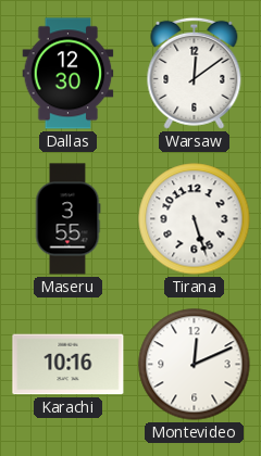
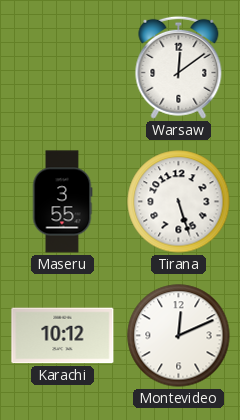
Dallas: 12:30 -> none
Karachi: 10:16 -> 10:12
